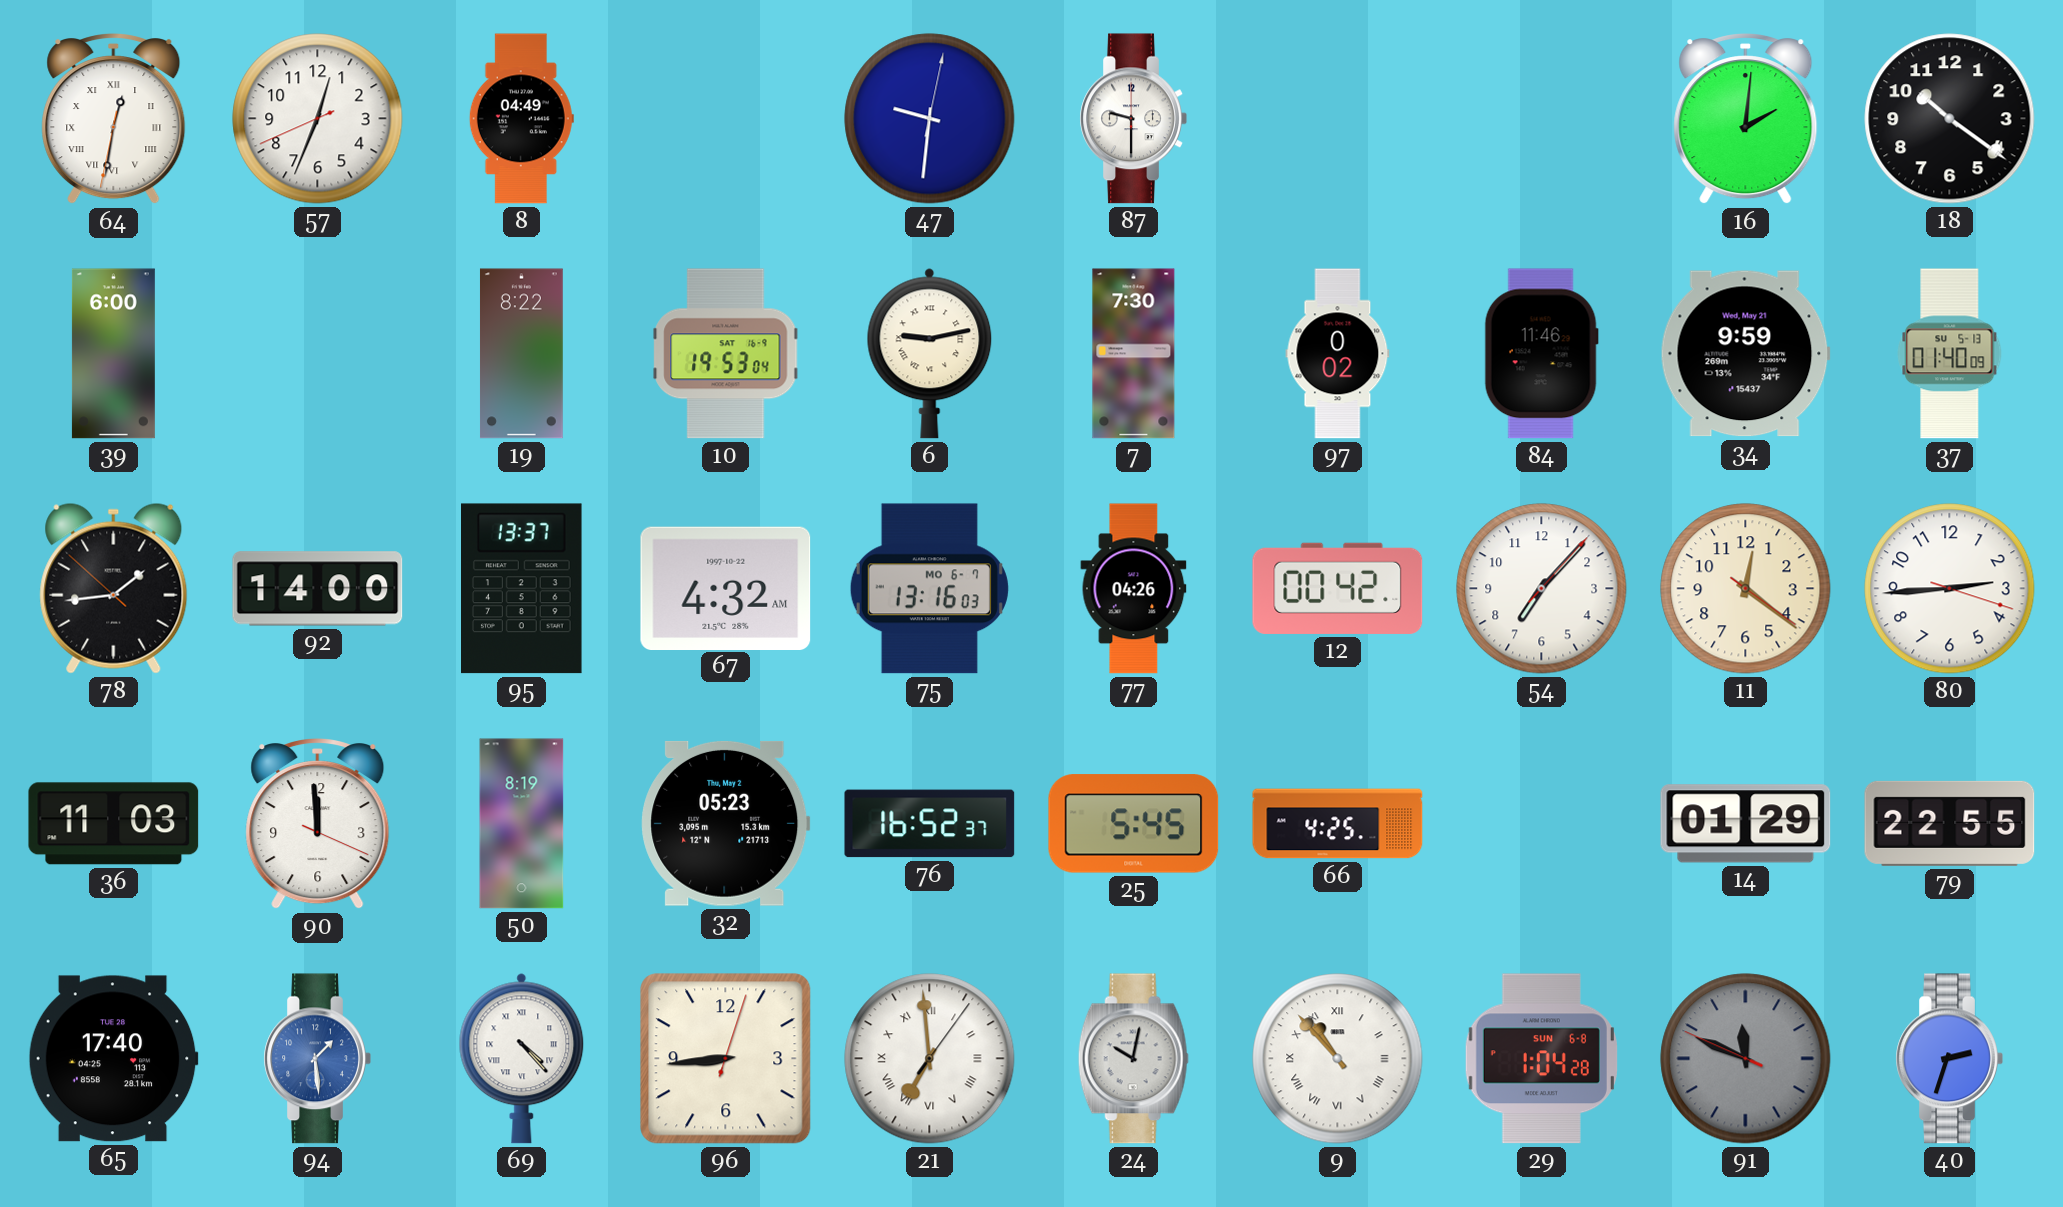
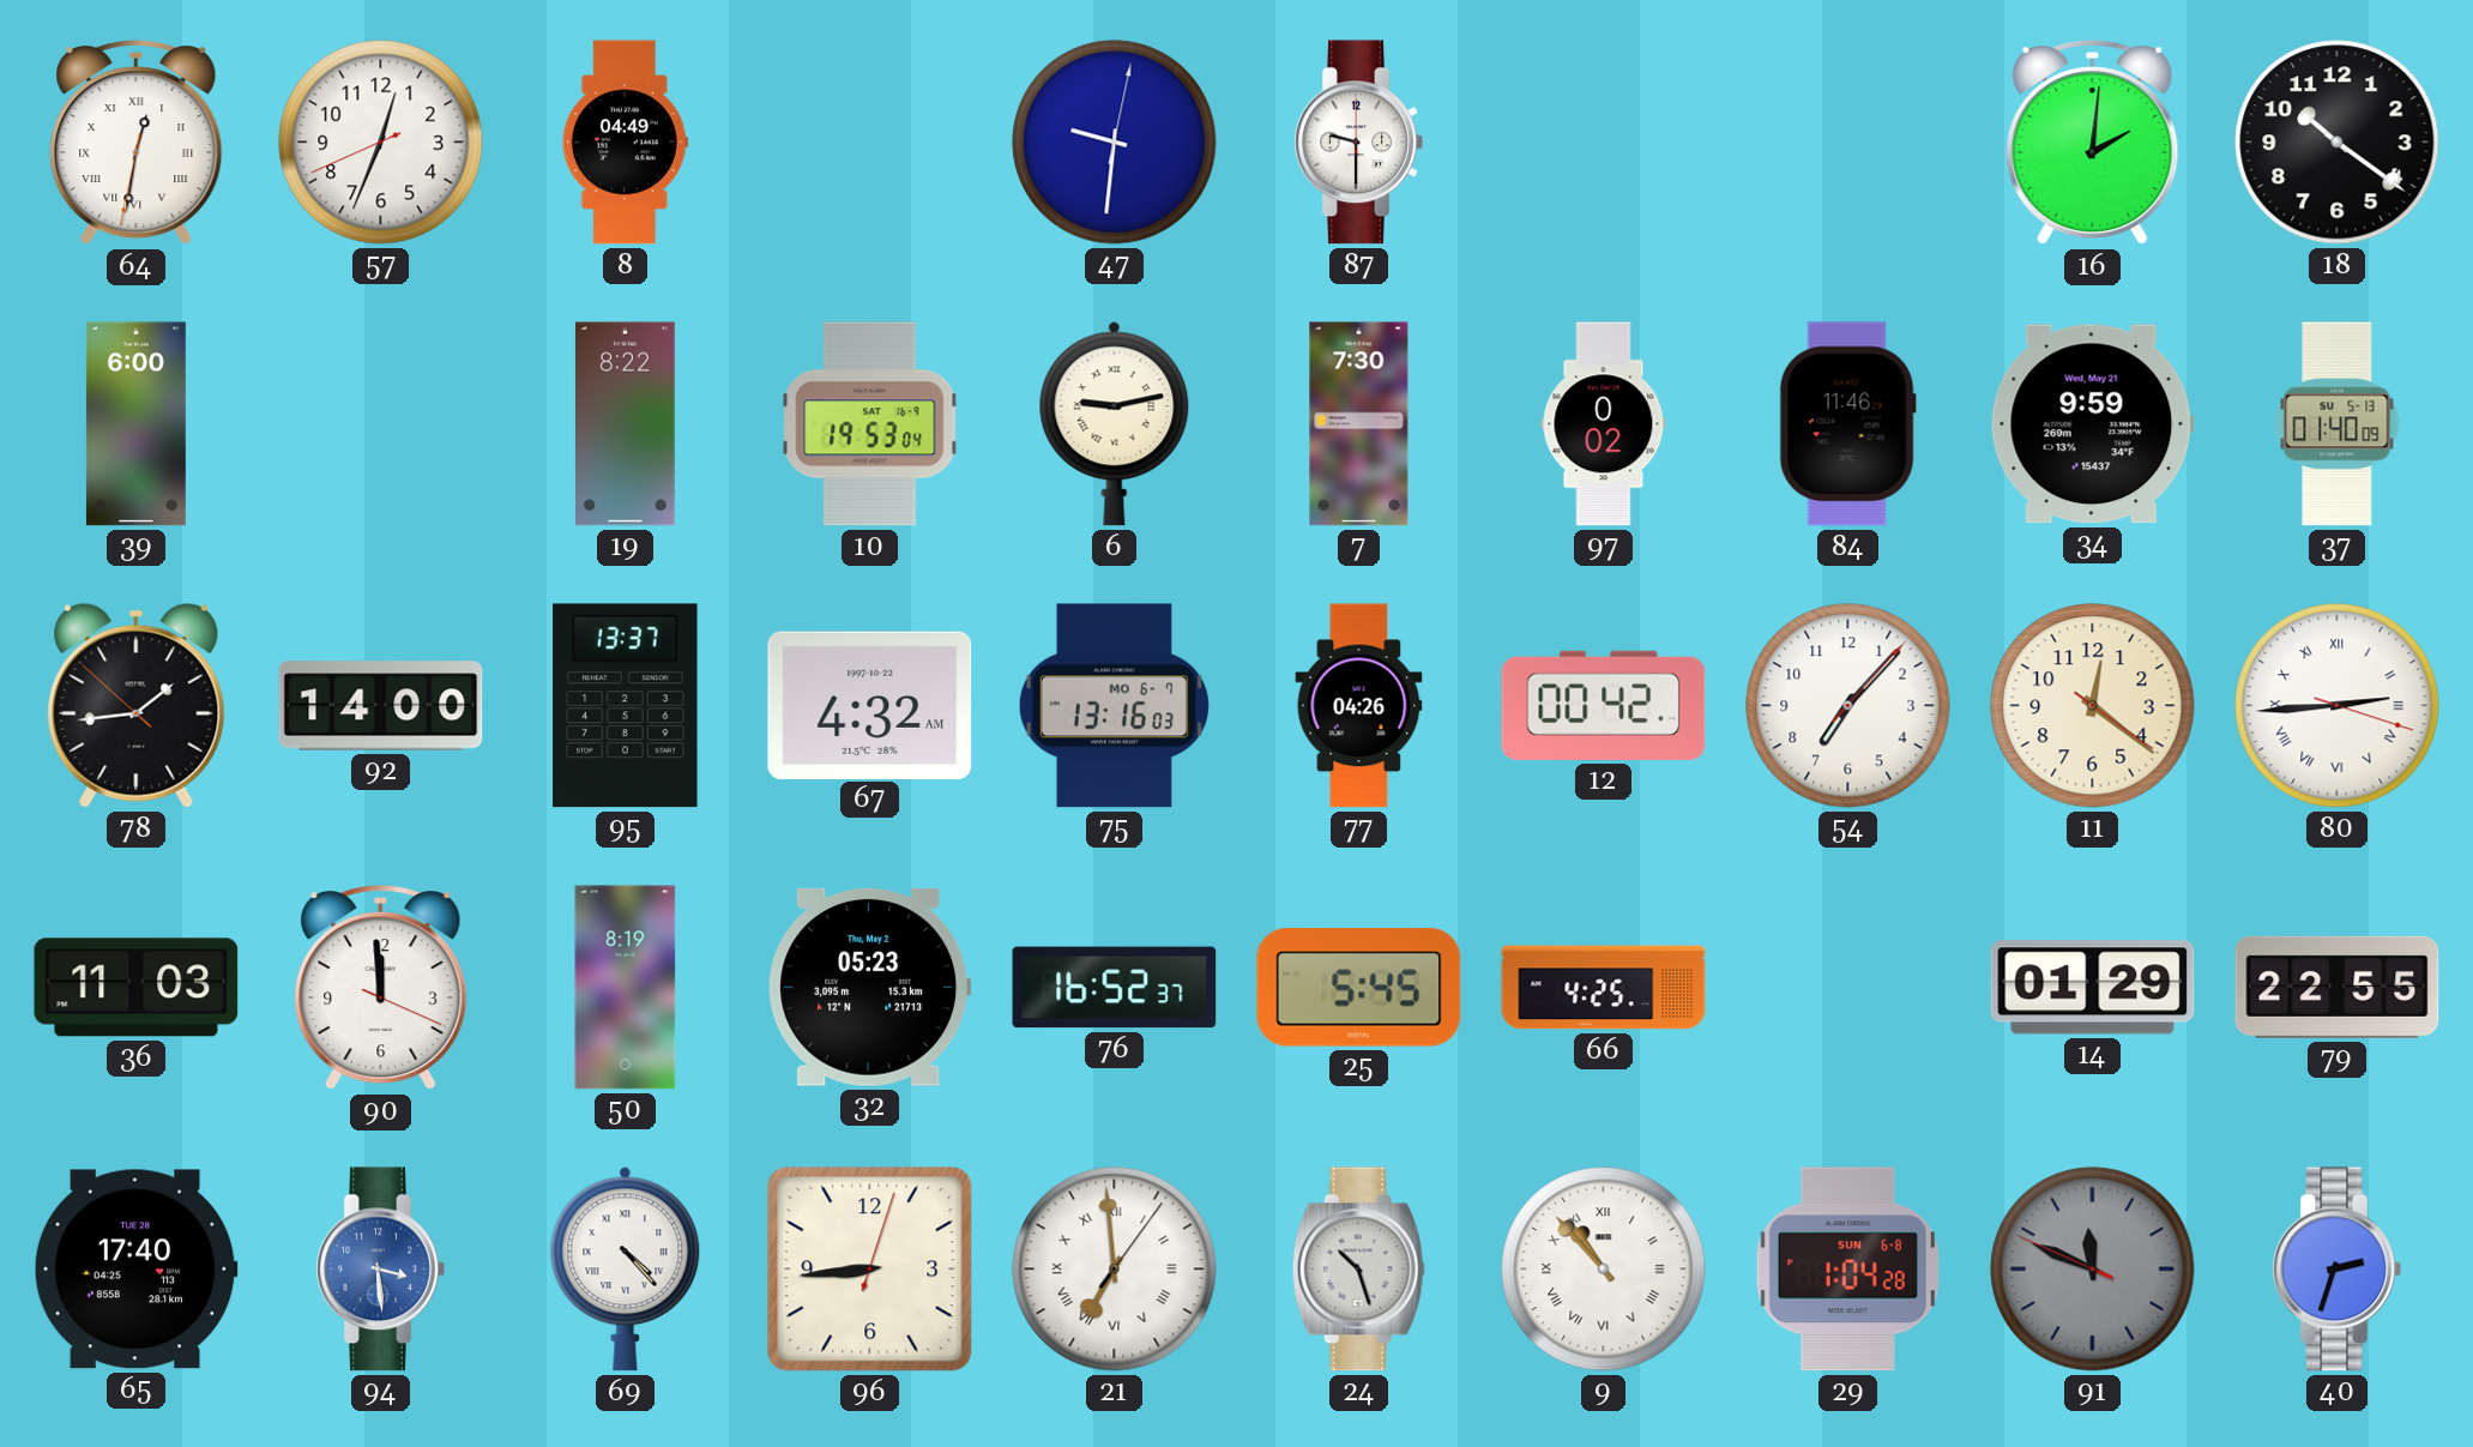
80 numerals: Arabic -> Roman
94: 1:29 -> 3:29
24: 10:02 -> 10:27
